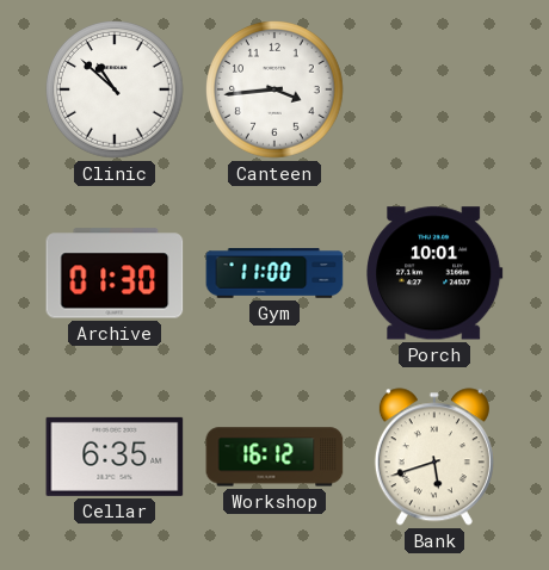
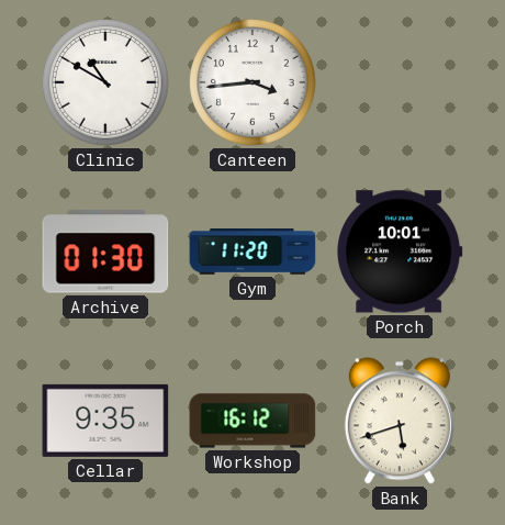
Clinic: 10:52 -> 10:50
Gym: 11:00 -> 11:20
Cellar: 6:35 -> 9:35
